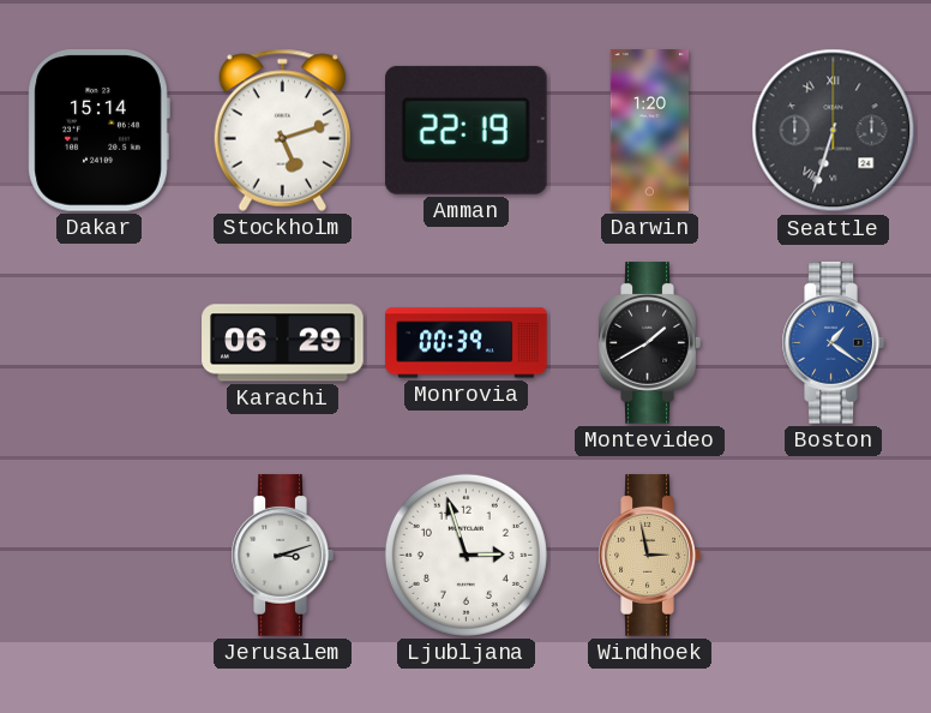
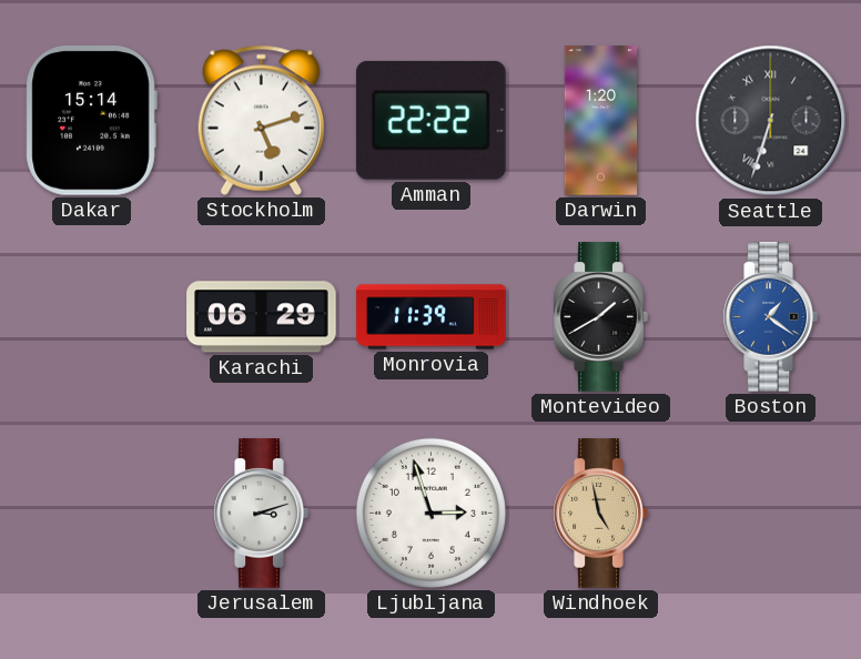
Amman: 22:19 -> 22:22
Monrovia: 00:39 -> 11:39
Windhoek: 2:58 -> 4:58
